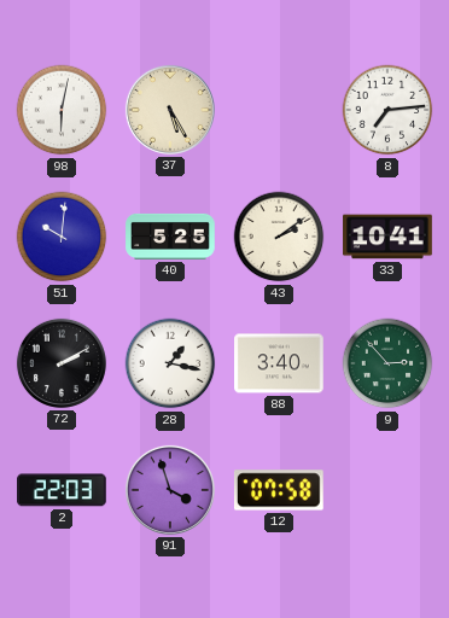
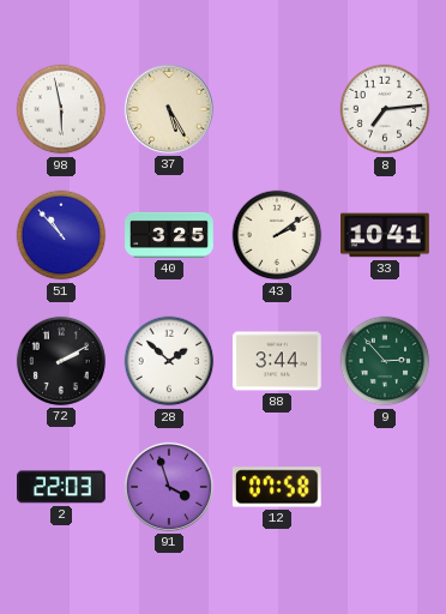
98: 6:02 -> 5:58
51: 10:01 -> 10:53
40: 5:25 -> 3:25
28: 1:17 -> 1:52
88: 3:40 -> 3:44
